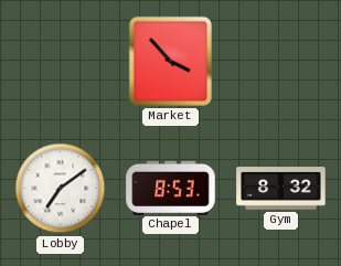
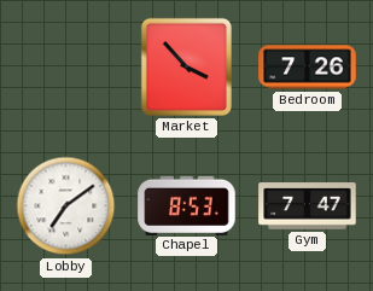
Bedroom: none -> 7:26
Gym: 8:32 -> 7:47
